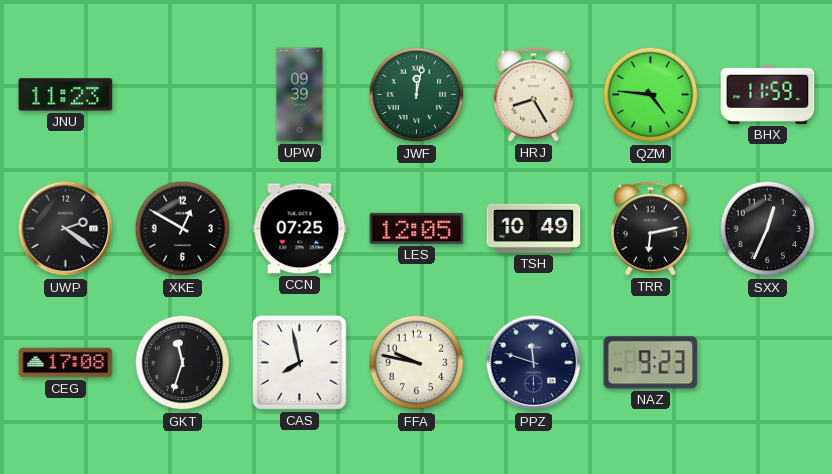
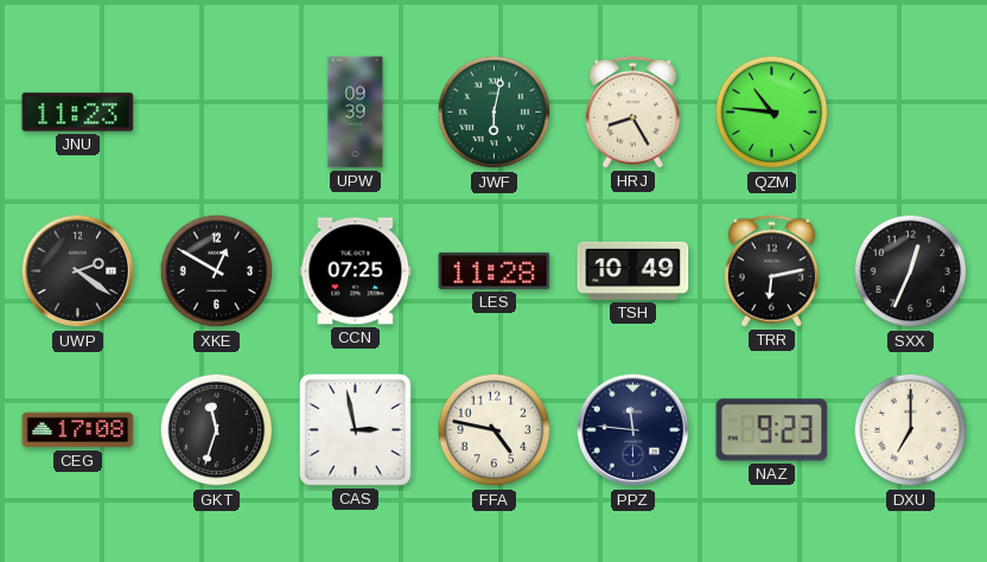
JWF: 12:02 -> 6:02
QZM: 4:46 -> 10:46
BHX: 11:59 -> none
LES: 12:05 -> 11:28
CAS: 7:58 -> 2:58
FFA: 9:47 -> 4:47
PPZ: 11:48 -> 11:46
DXU: none -> 7:00
